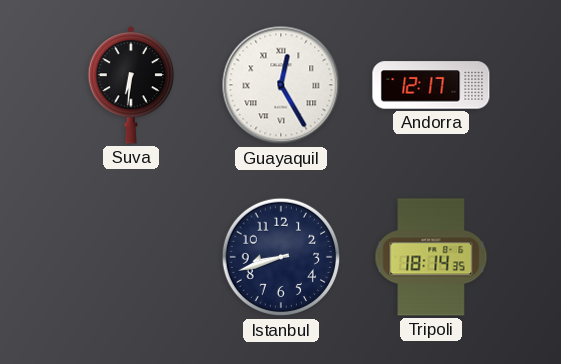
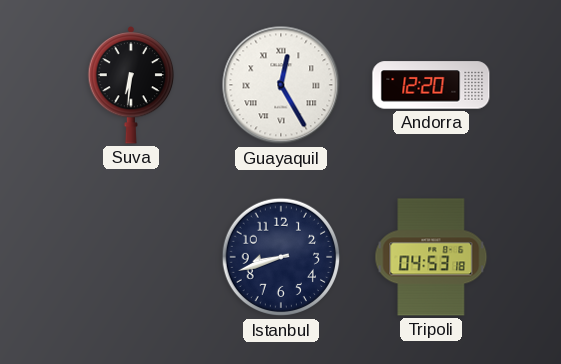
Andorra: 12:17 -> 12:20
Tripoli: 18:14 -> 04:53
